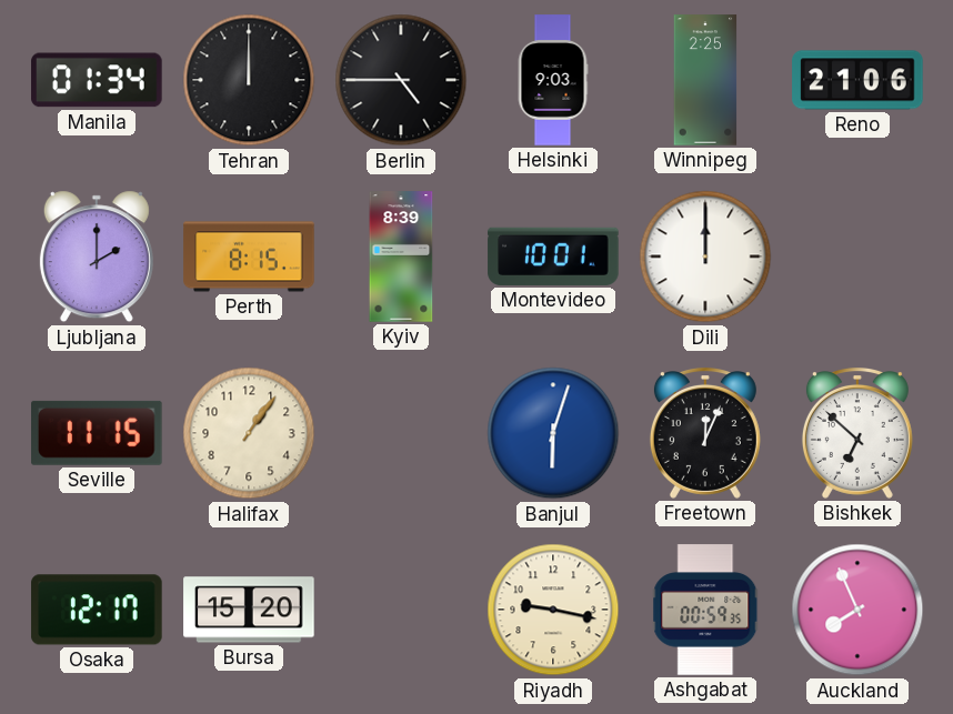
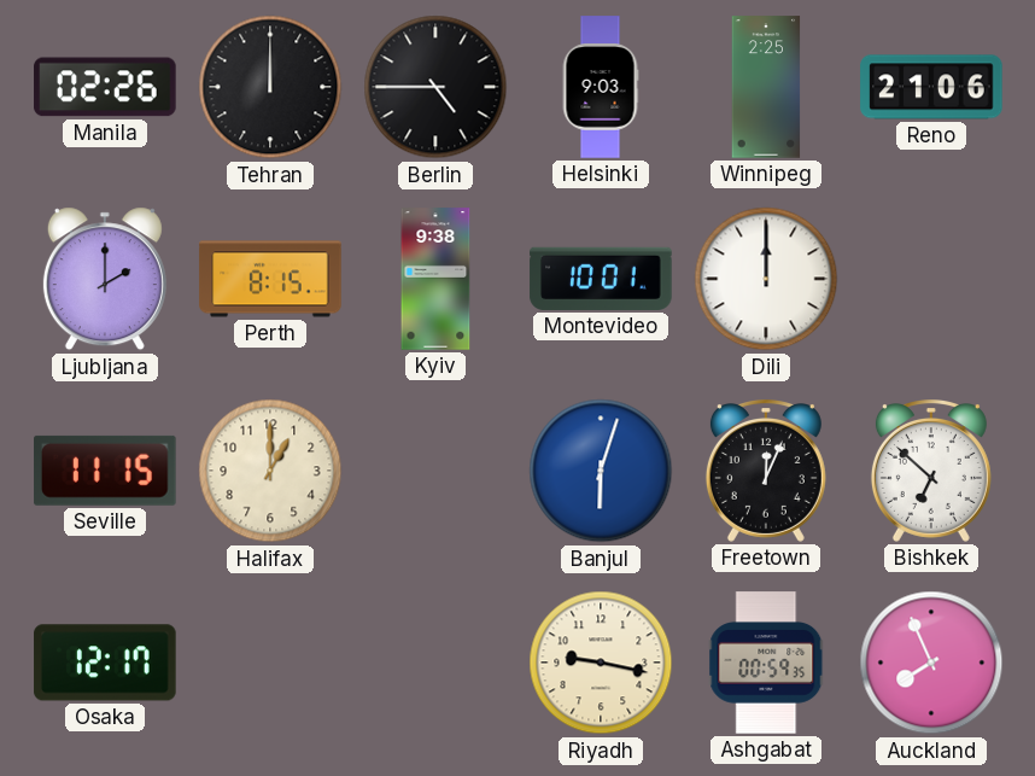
Manila: 01:34 -> 02:26
Kyiv: 8:39 -> 9:38
Halifax: 1:06 -> 1:00
Bursa: 15:20 -> none
